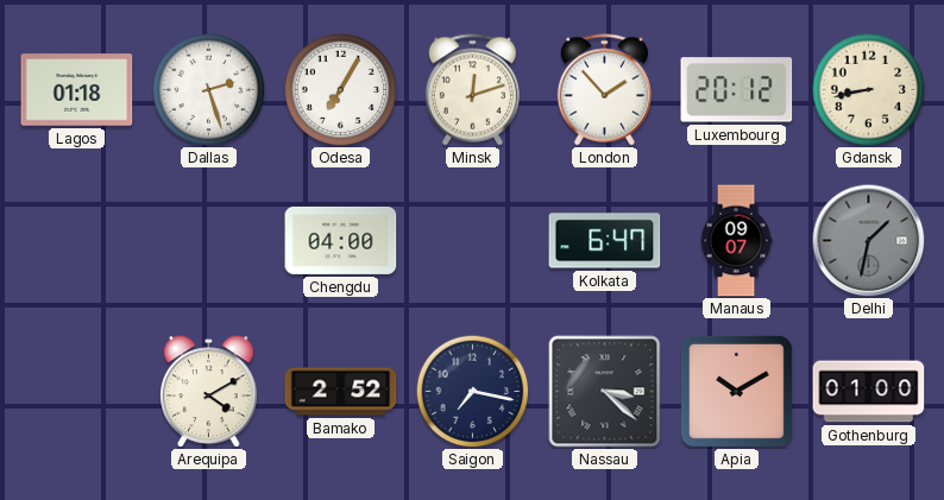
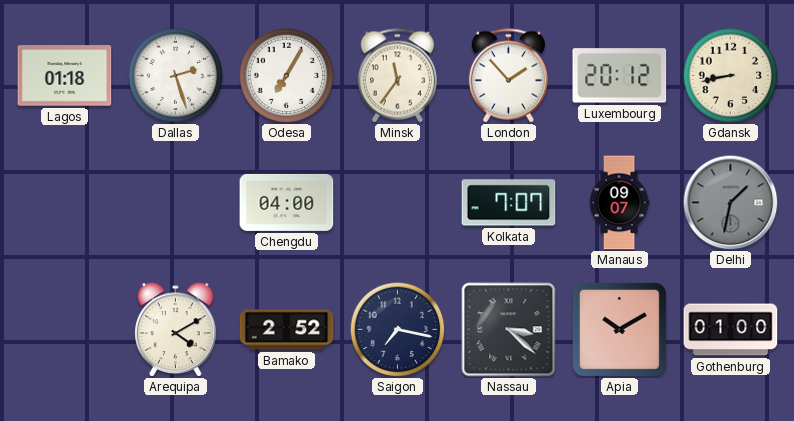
Minsk: 12:12 -> 11:36
Kolkata: 6:47 -> 7:07
